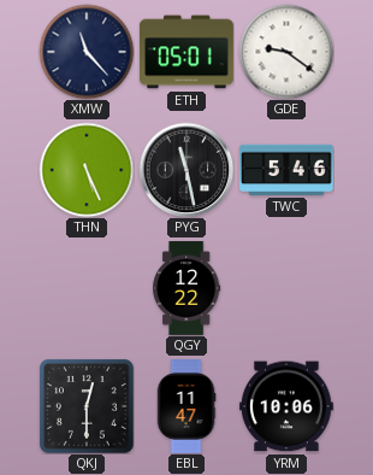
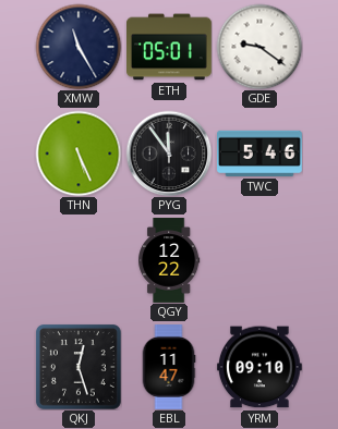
XMW: 11:23 -> 11:25
PYG: 11:28 -> 11:54
QKJ: 12:30 -> 12:27
YRM: 10:06 -> 09:10
